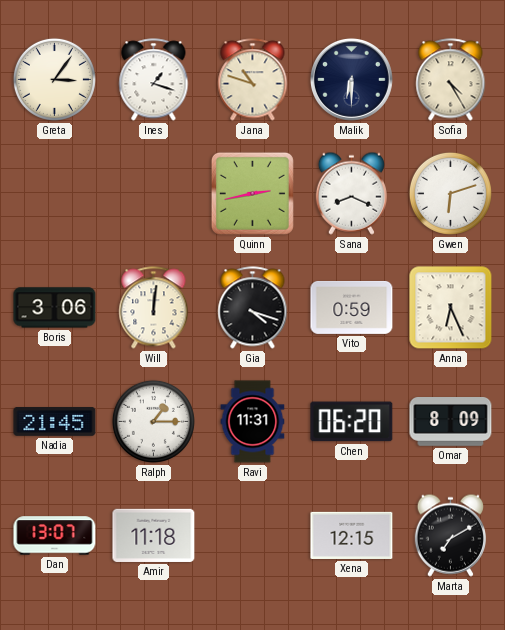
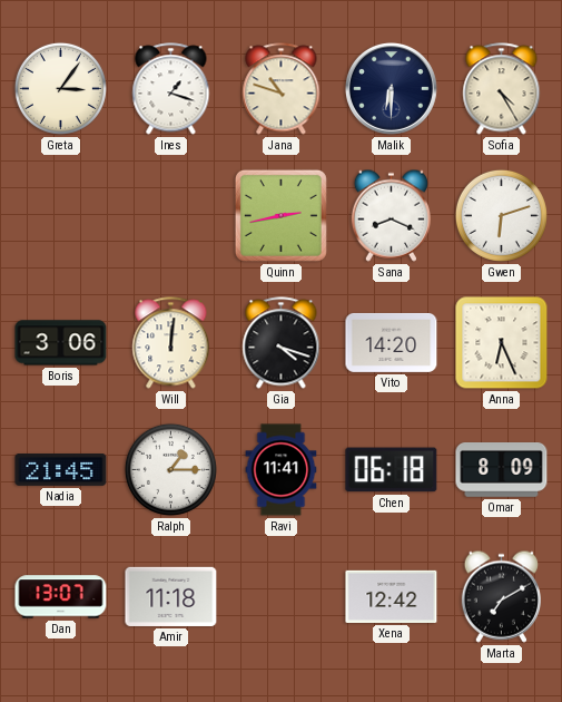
Vito: 0:59 -> 14:20
Ravi: 11:31 -> 11:41
Chen: 06:20 -> 06:18
Xena: 12:15 -> 12:42
